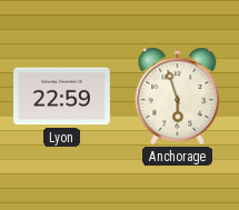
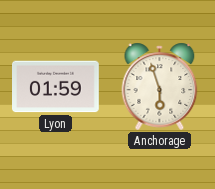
Lyon: 22:59 -> 01:59
